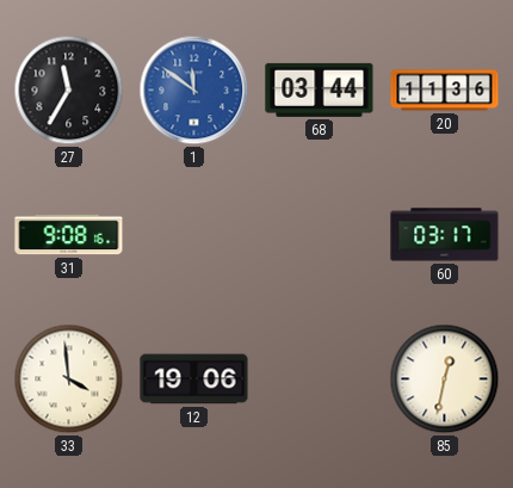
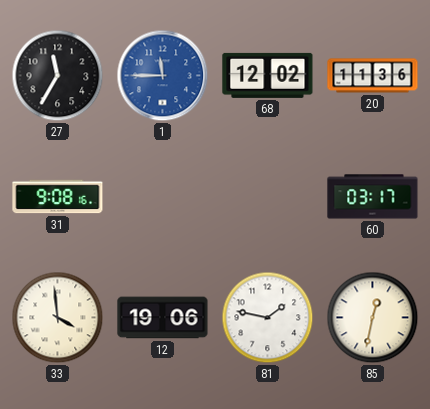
1: 11:51 -> 11:45
68: 03:44 -> 12:02
81: none -> 1:47
